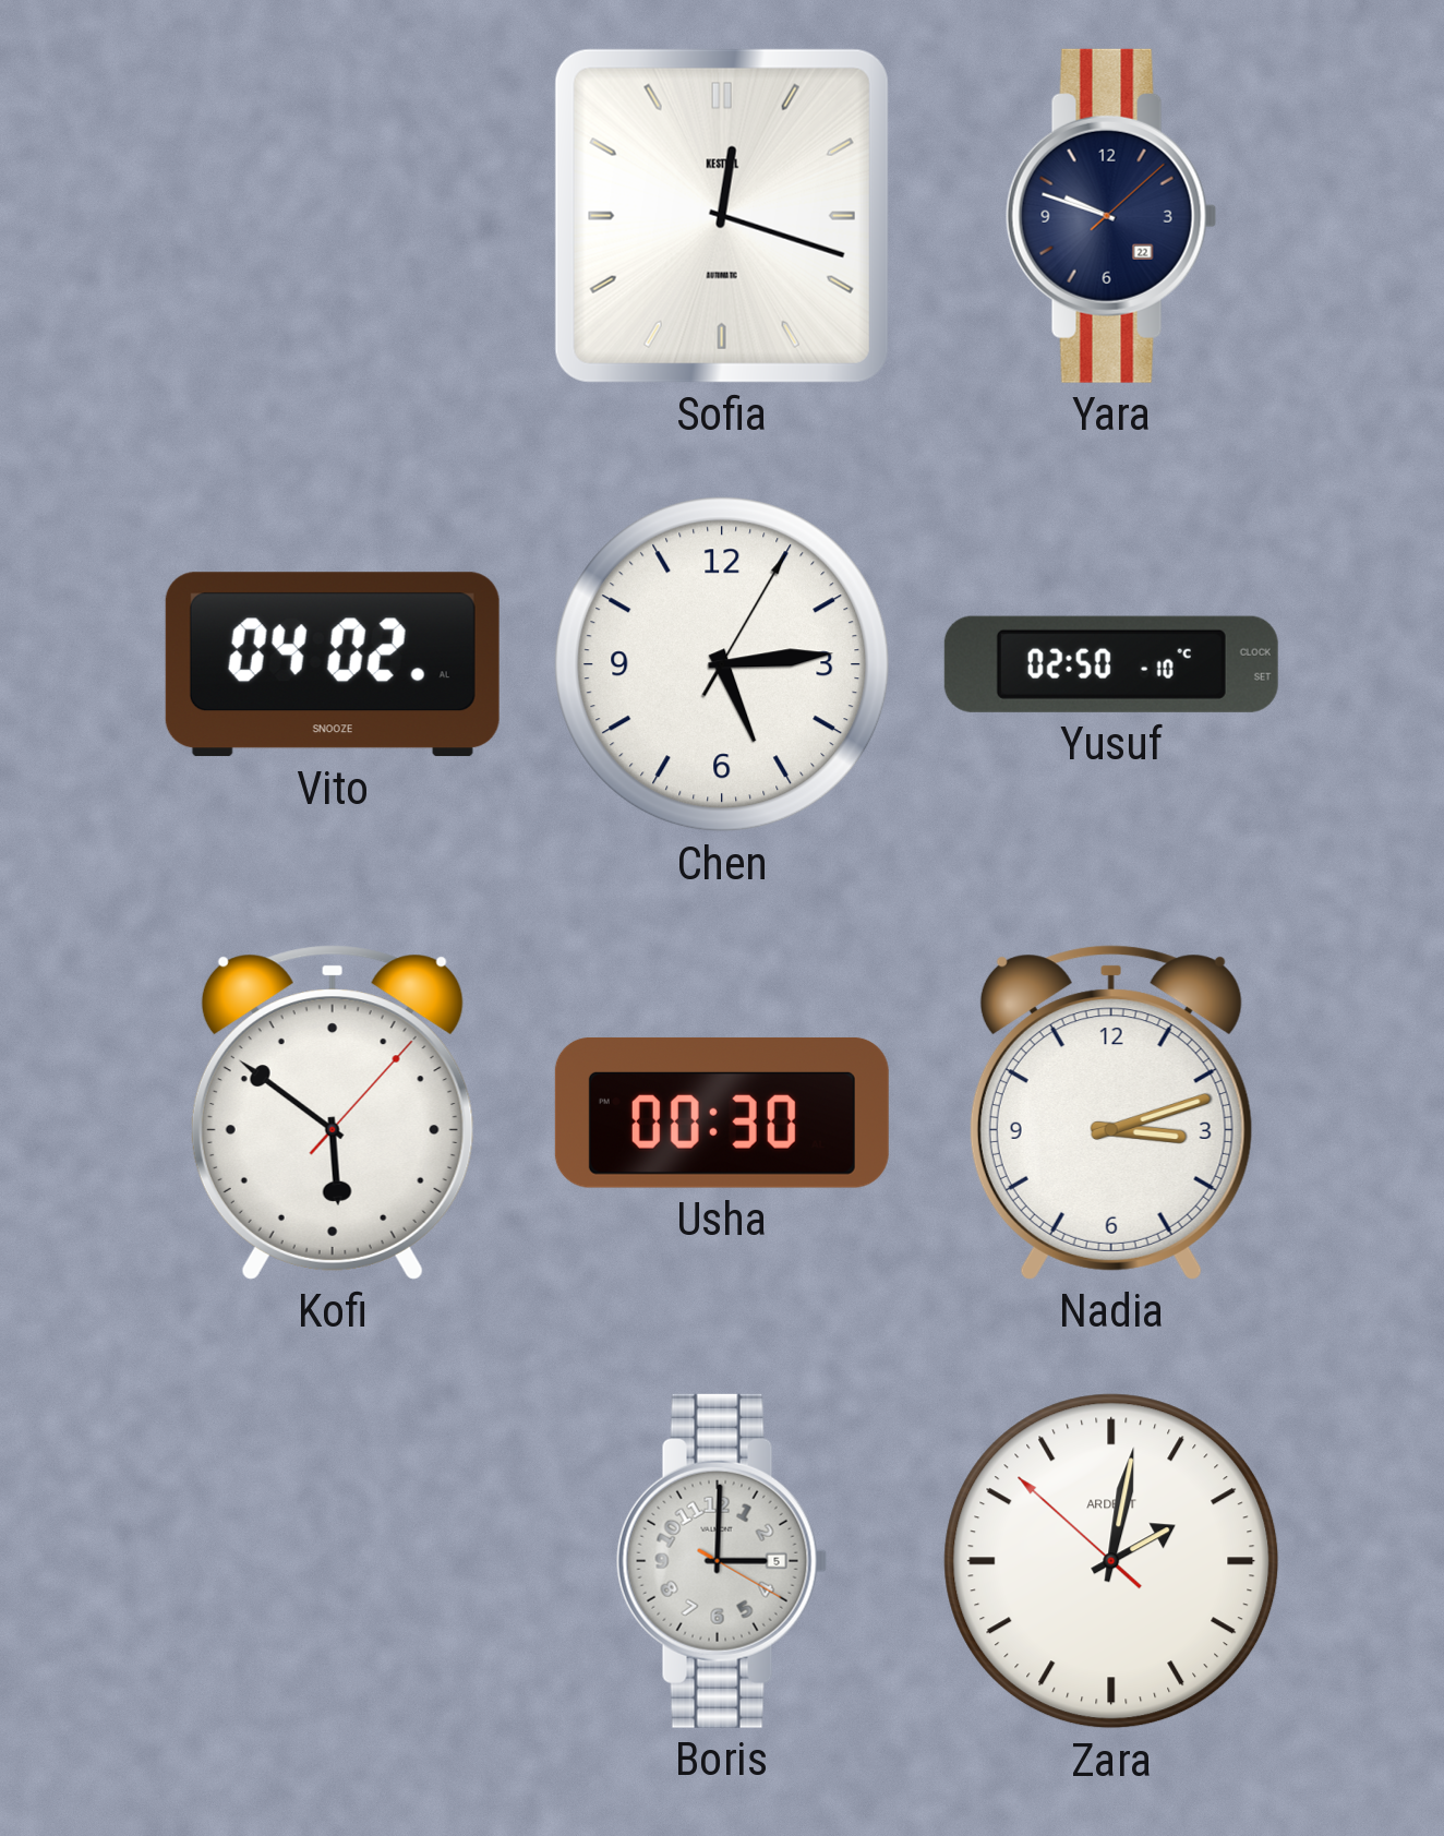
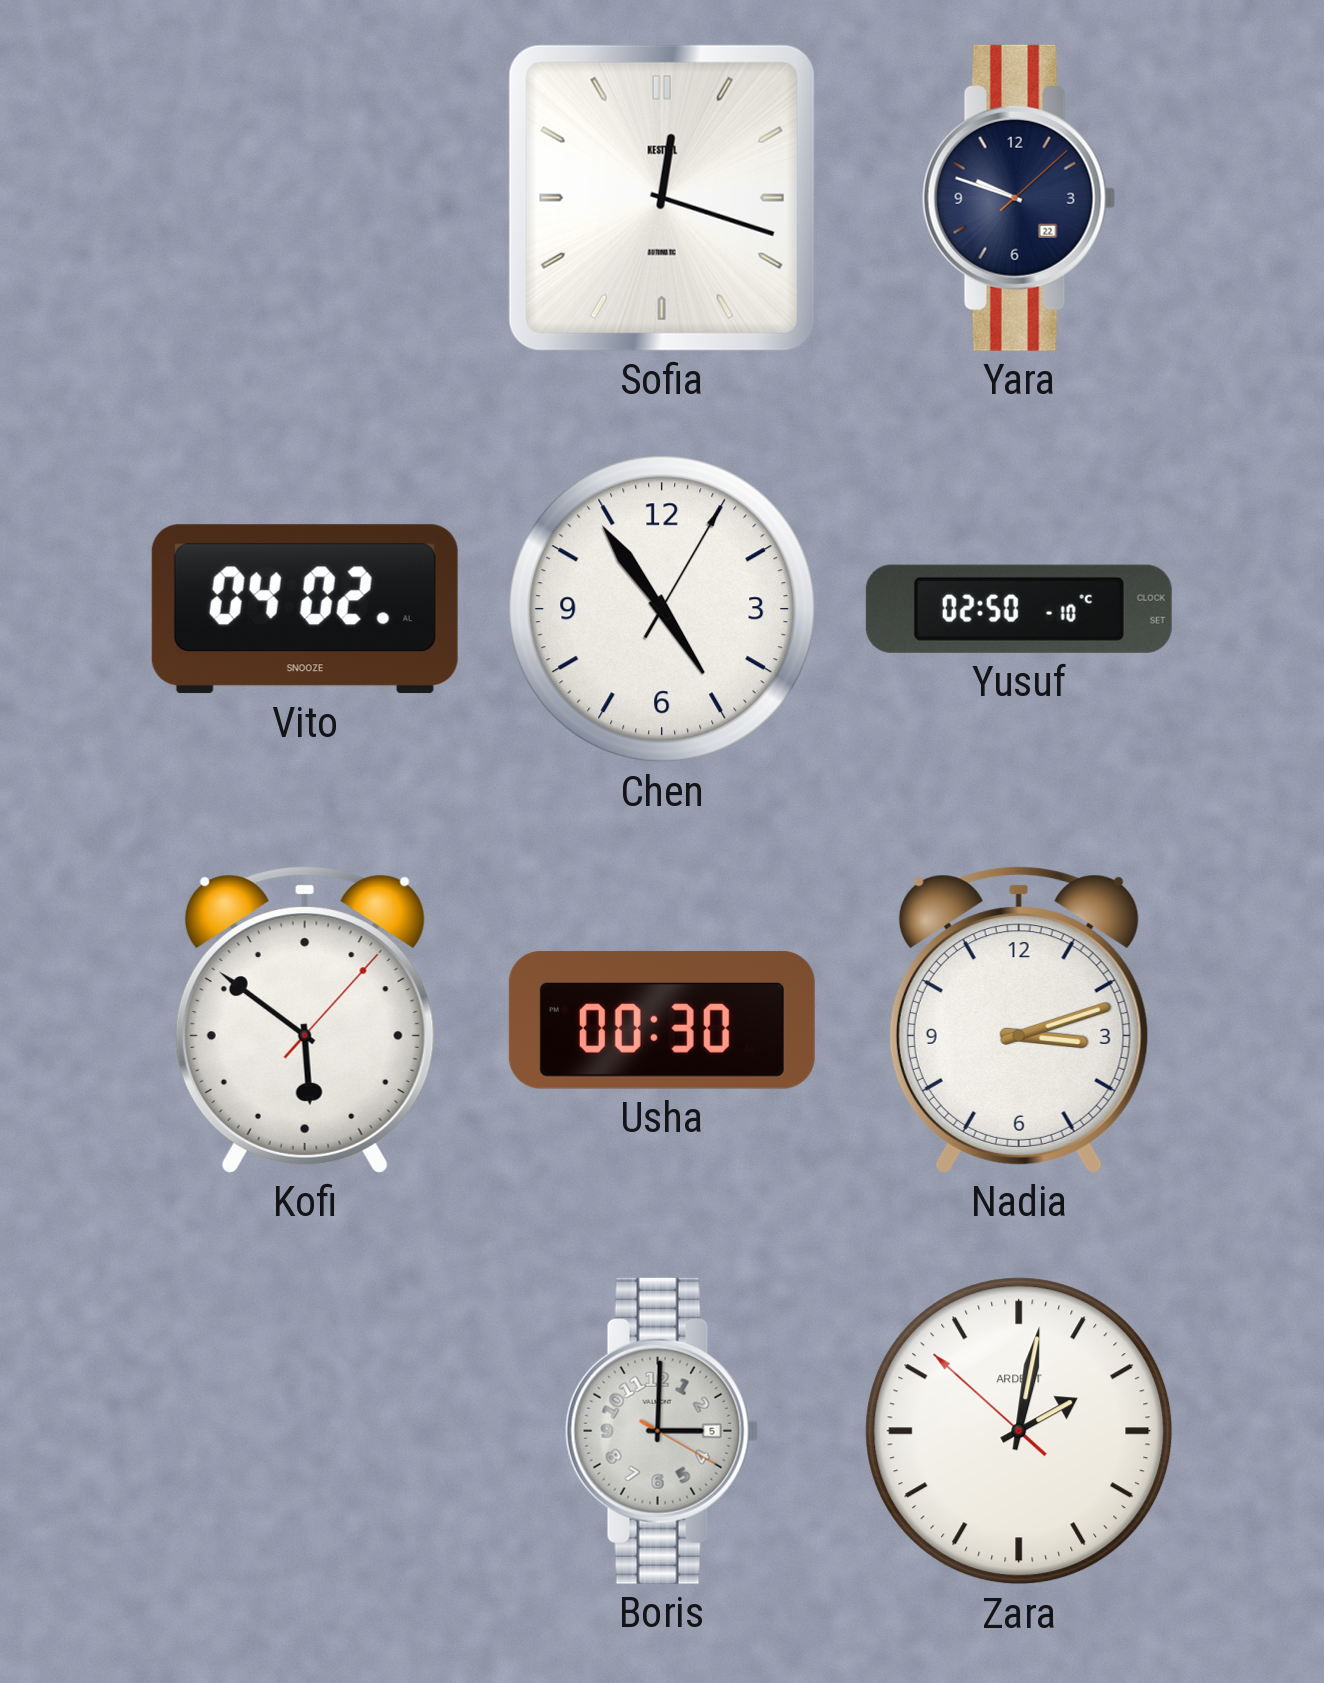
Chen: 5:14 -> 4:54
